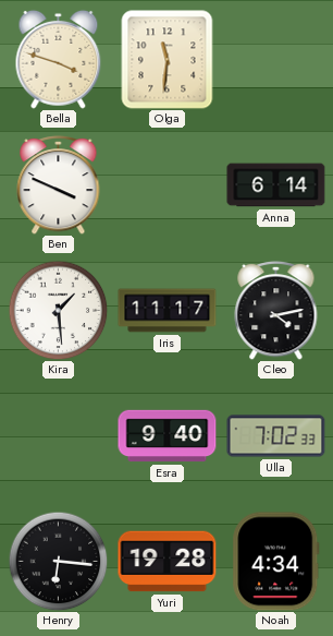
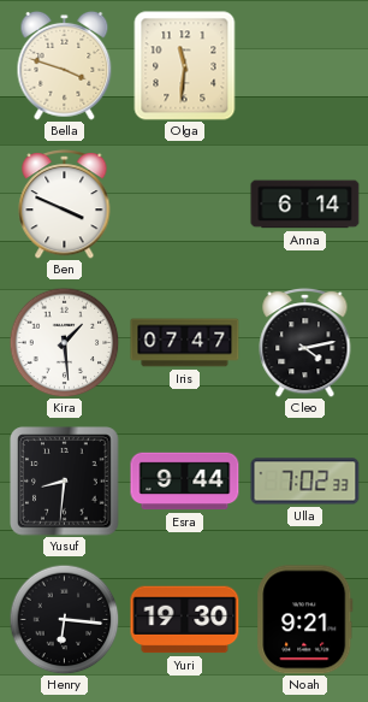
Iris: 11:17 -> 07:47
Yusuf: none -> 8:31
Esra: 9:40 -> 9:44
Yuri: 19:28 -> 19:30
Noah: 4:34 -> 9:21
